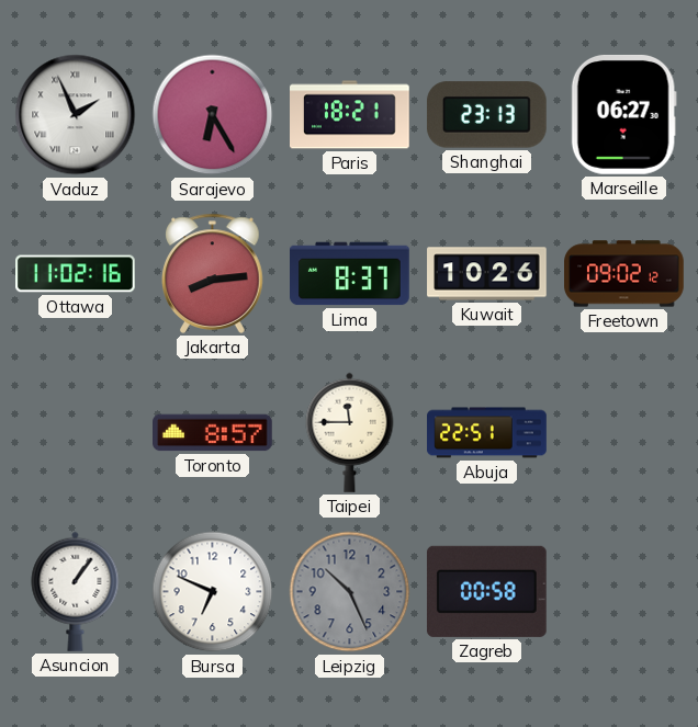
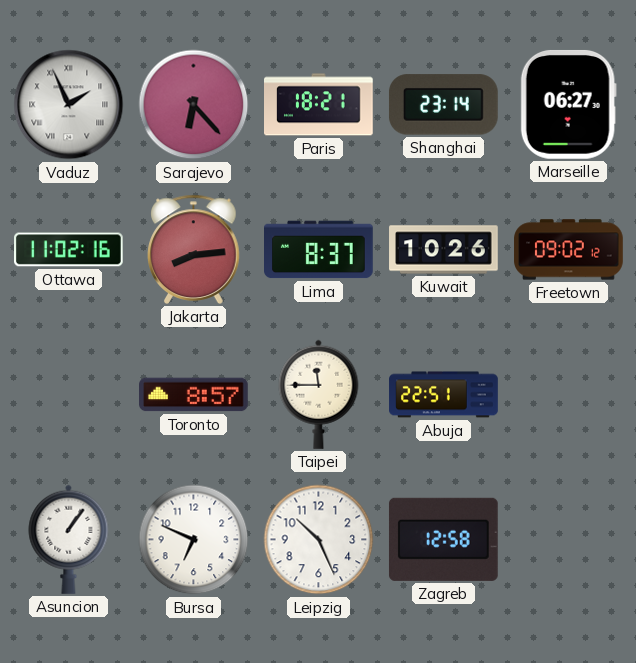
Sarajevo: 6:25 -> 6:23
Shanghai: 23:13 -> 23:14
Leipzig dial: grey -> white
Zagreb: 00:58 -> 12:58
